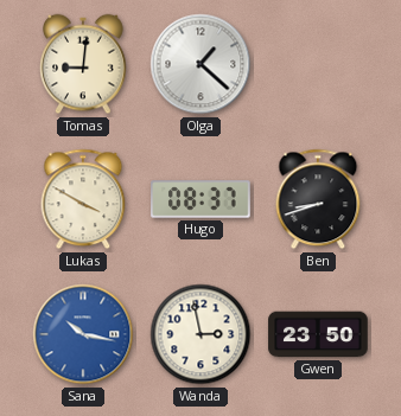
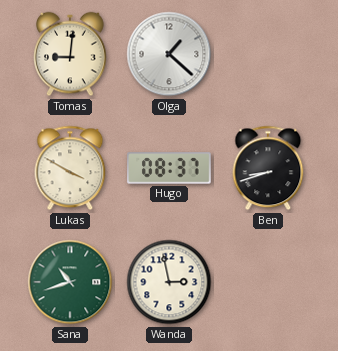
Sana: 10:17 -> 10:42
Sana dial: blue -> green
Gwen: 23:50 -> none
